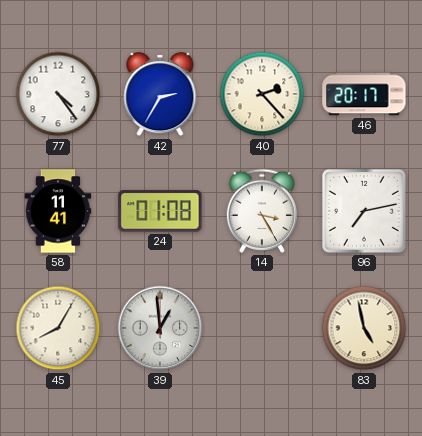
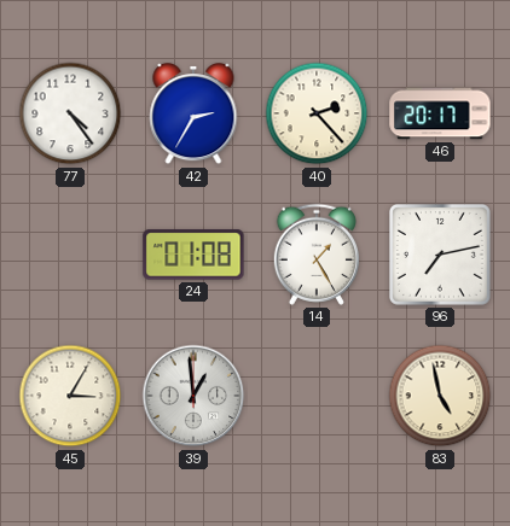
58: 11:41 -> none
14: 3:25 -> 1:25
45: 8:05 -> 3:05
